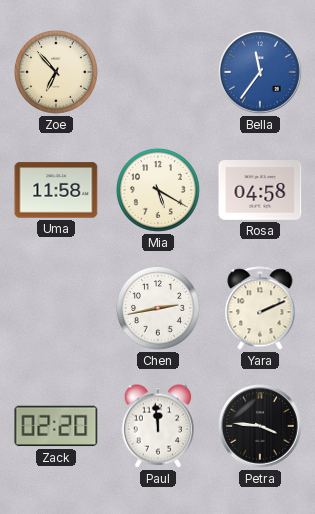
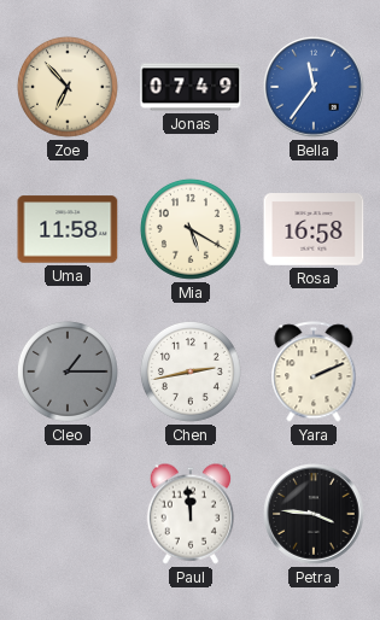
Jonas: none -> 07:49
Rosa: 04:58 -> 16:58
Cleo: none -> 1:15
Zack: 02:20 -> none
